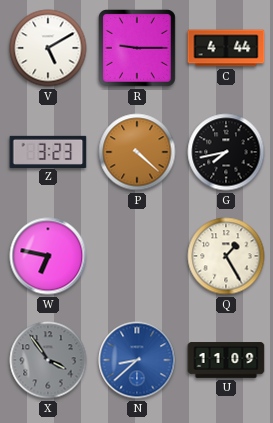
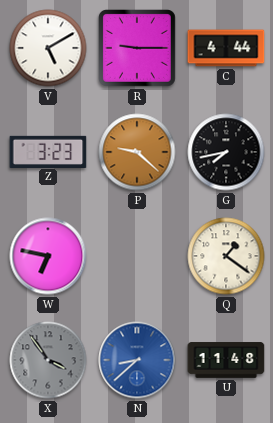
P: 4:22 -> 9:22
Q: 1:25 -> 1:21
U: 11:09 -> 11:48
